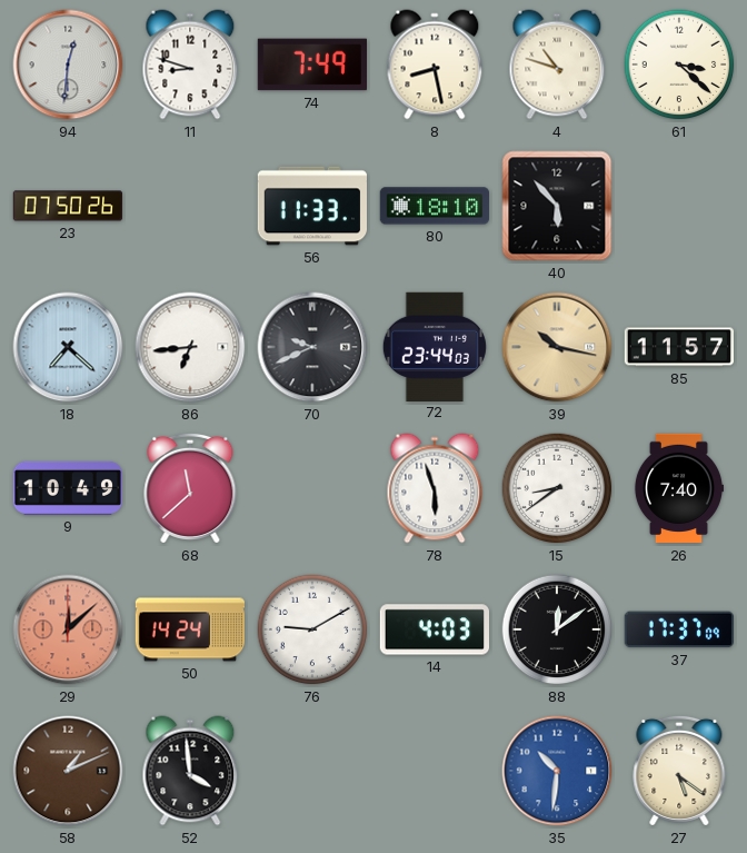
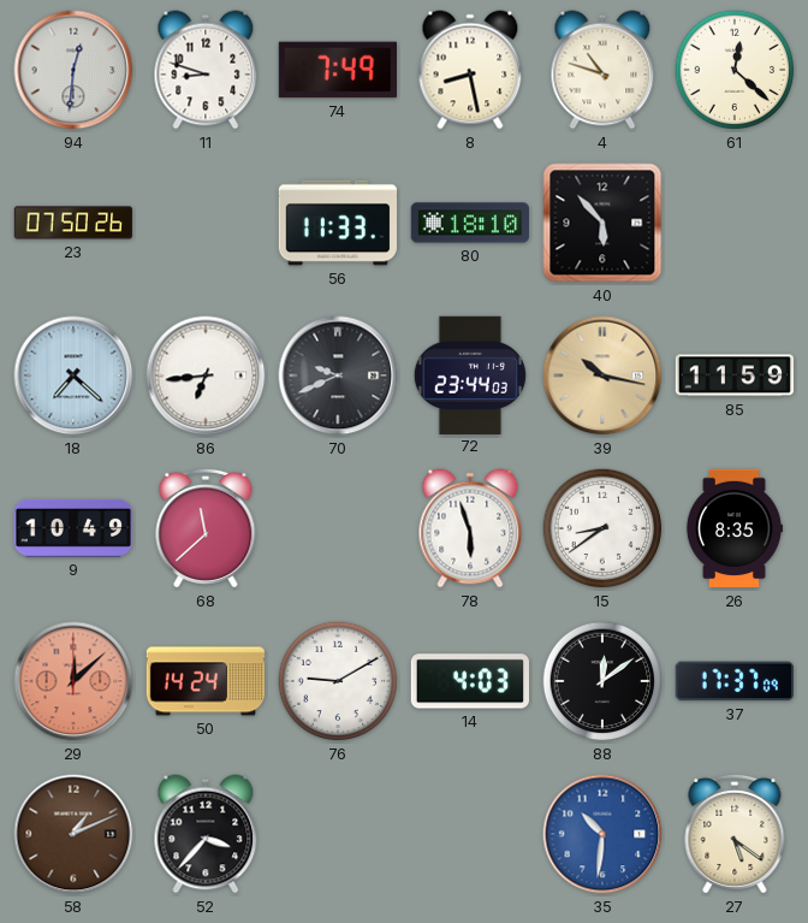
61: 3:22 -> 12:22
85: 11:57 -> 11:59
26: 7:40 -> 8:35
52: 3:59 -> 3:37
